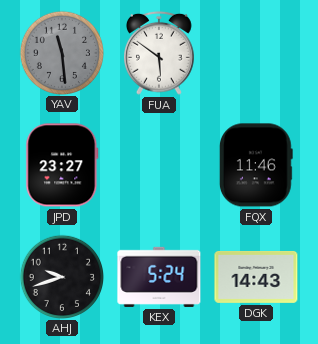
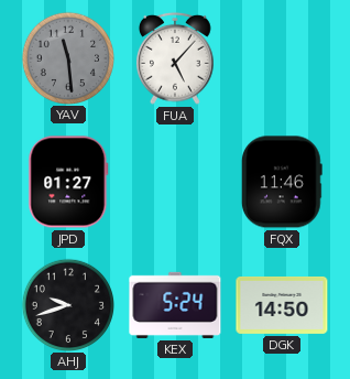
FUA: 5:51 -> 5:07
JPD: 23:27 -> 01:27
DGK: 14:43 -> 14:50
